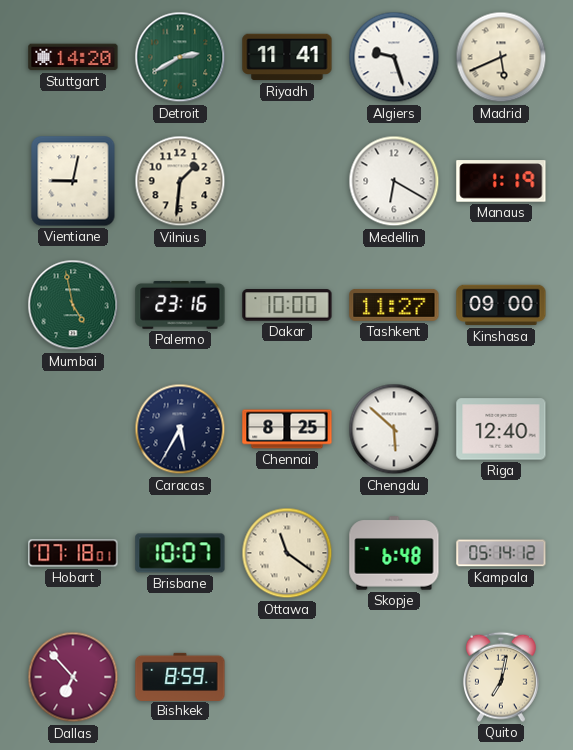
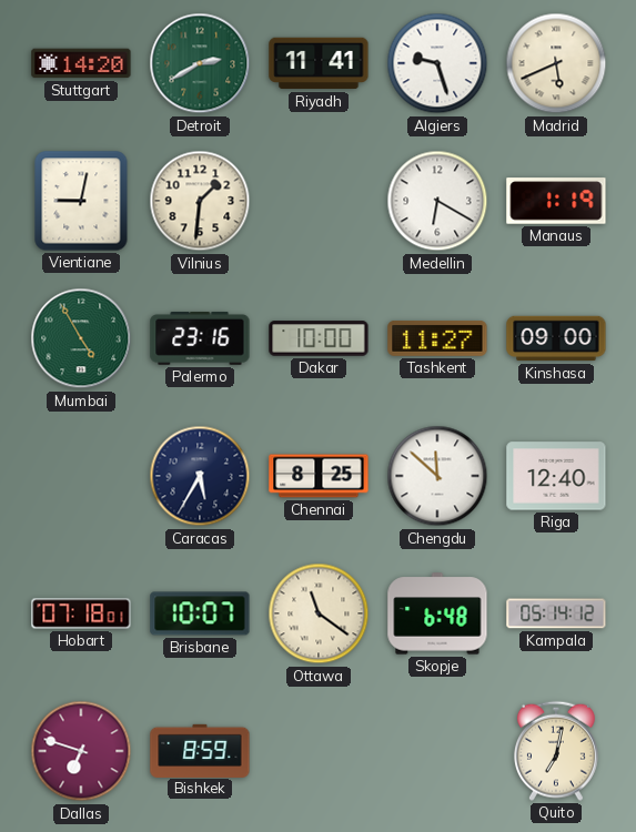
Mumbai: 4:58 -> 4:55
Chengdu: 5:52 -> 11:52
Dallas: 6:53 -> 6:48
